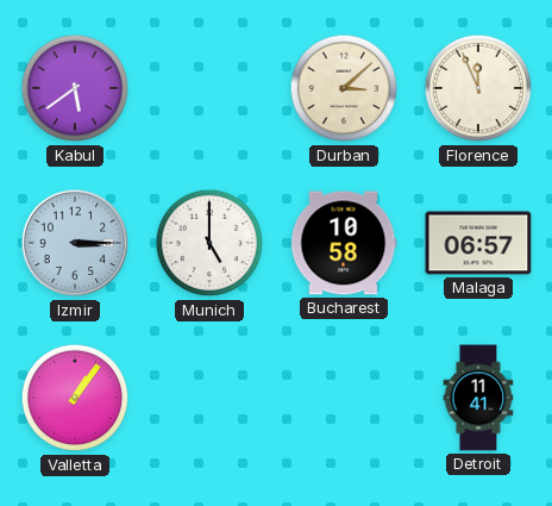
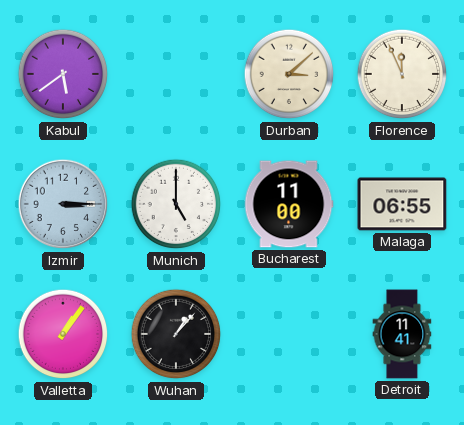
Bucharest: 10:58 -> 11:00
Malaga: 06:57 -> 06:55
Wuhan: none -> 1:07
